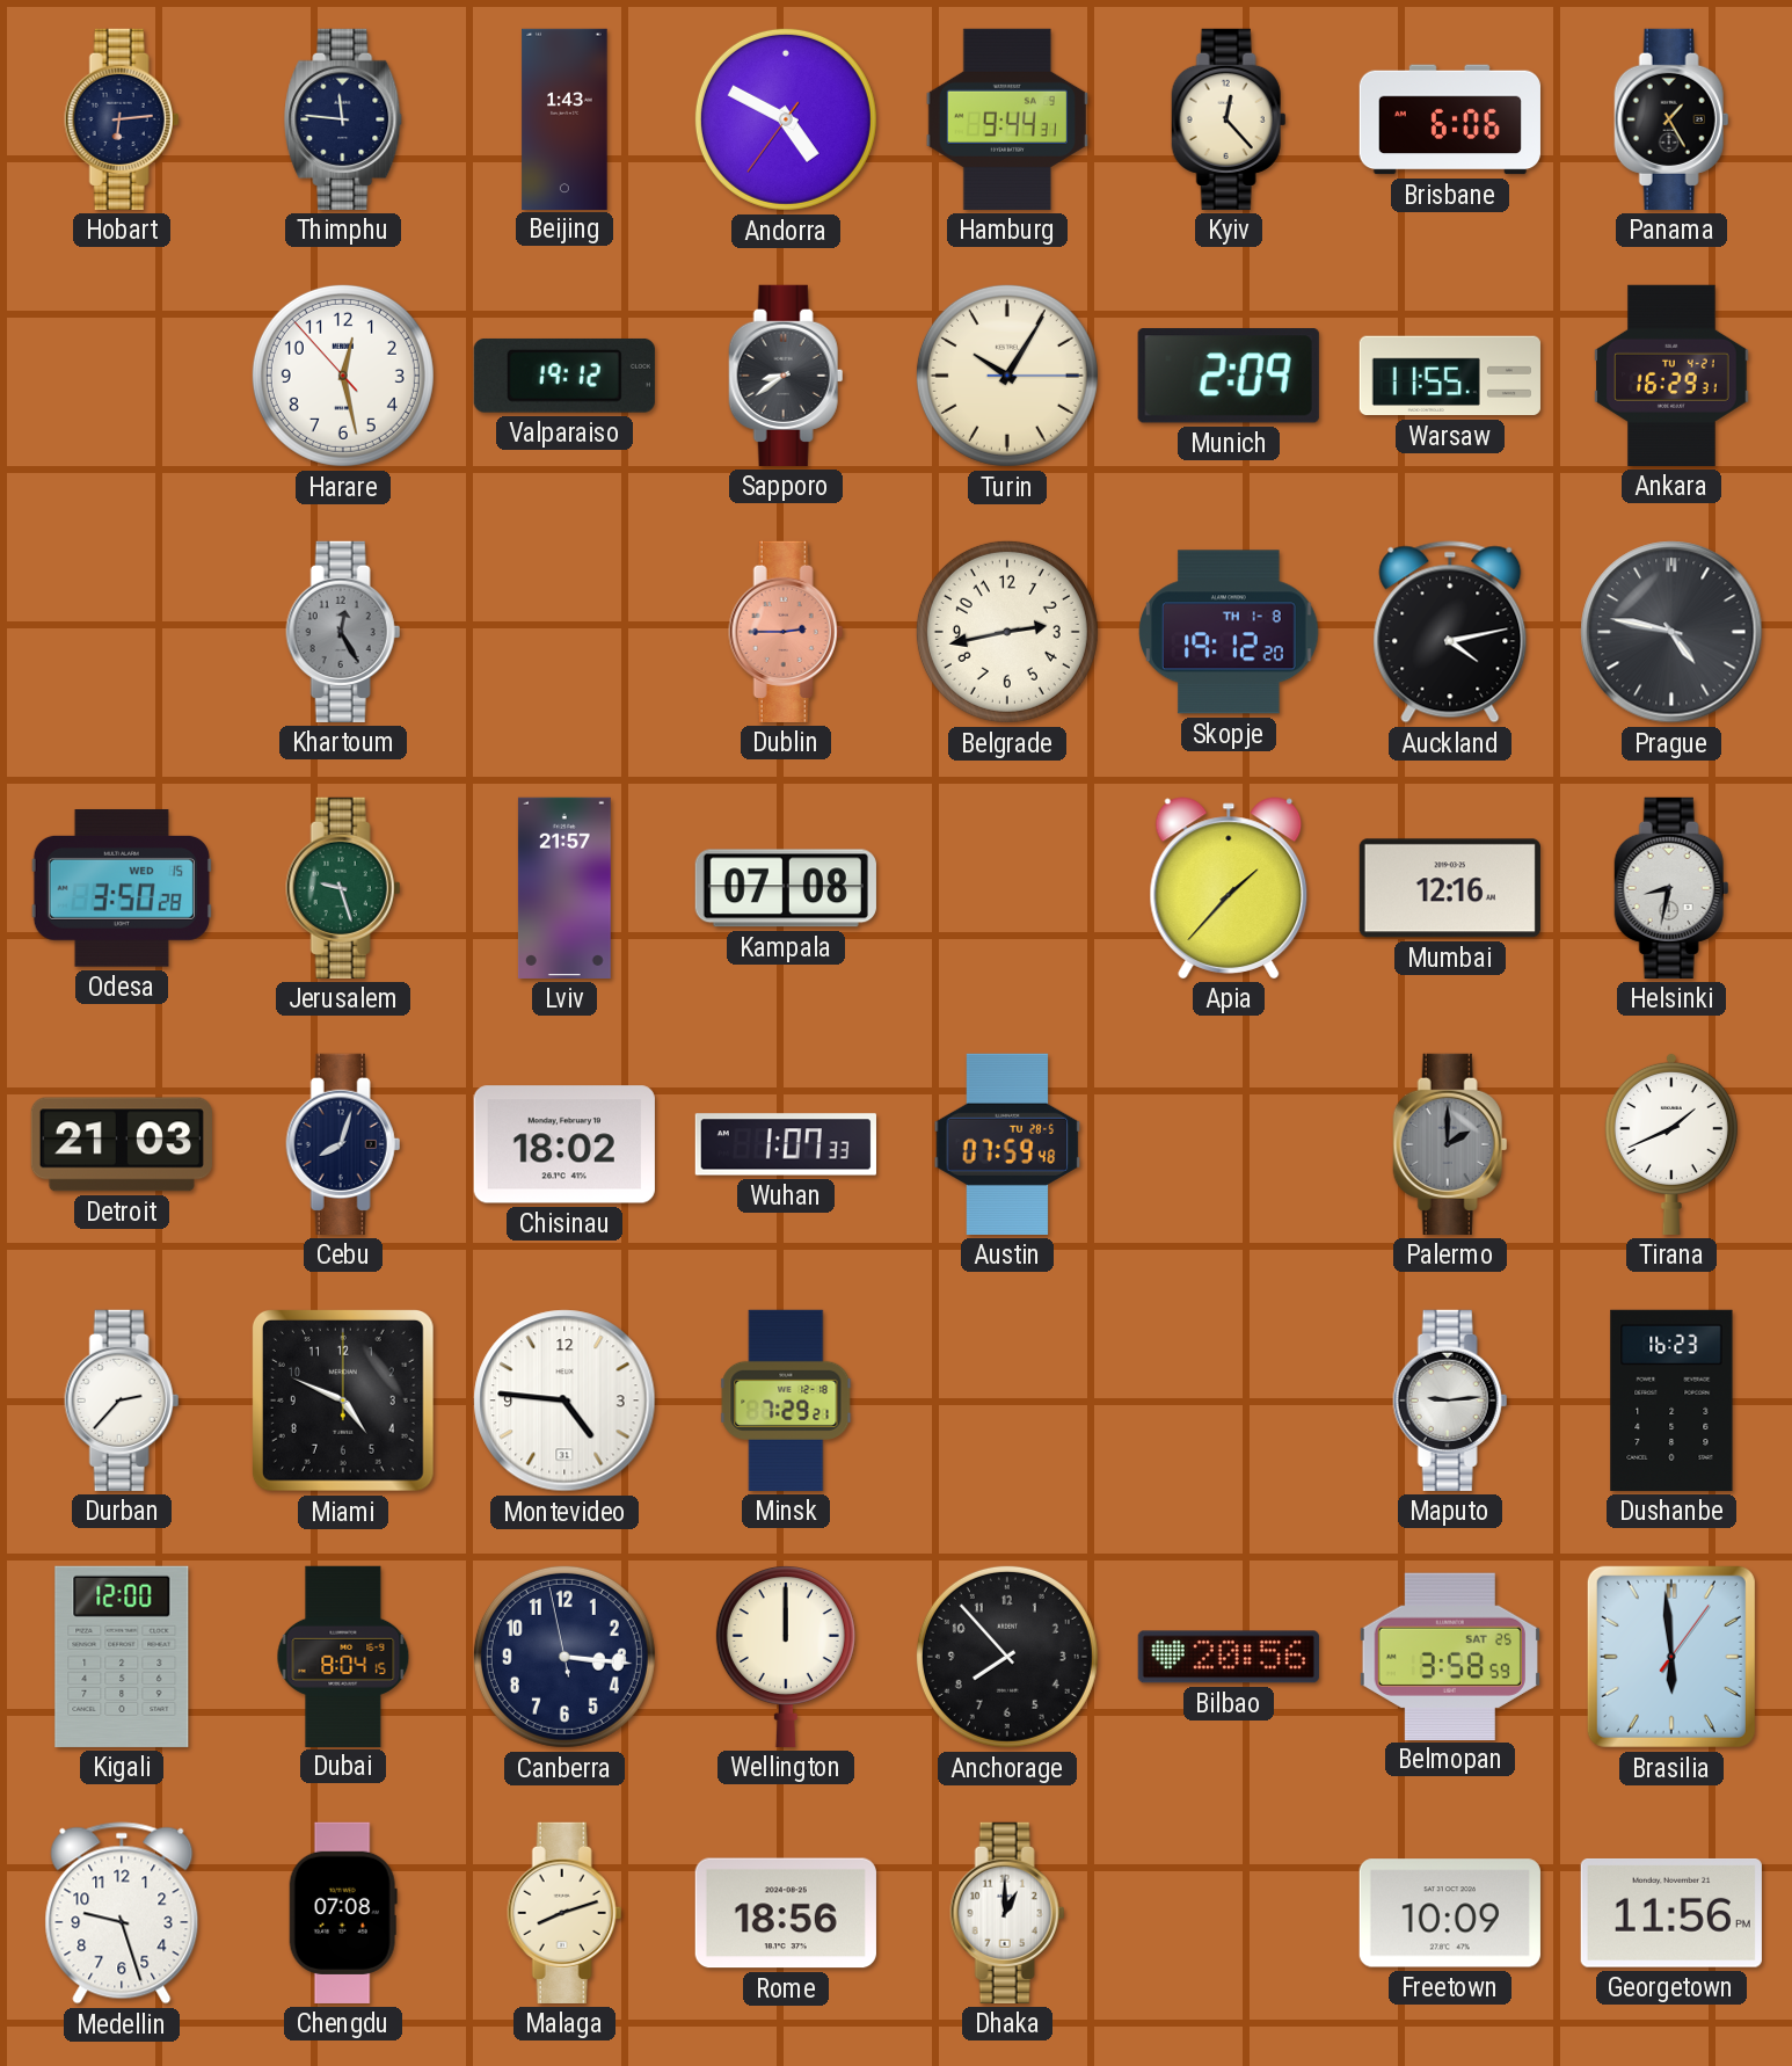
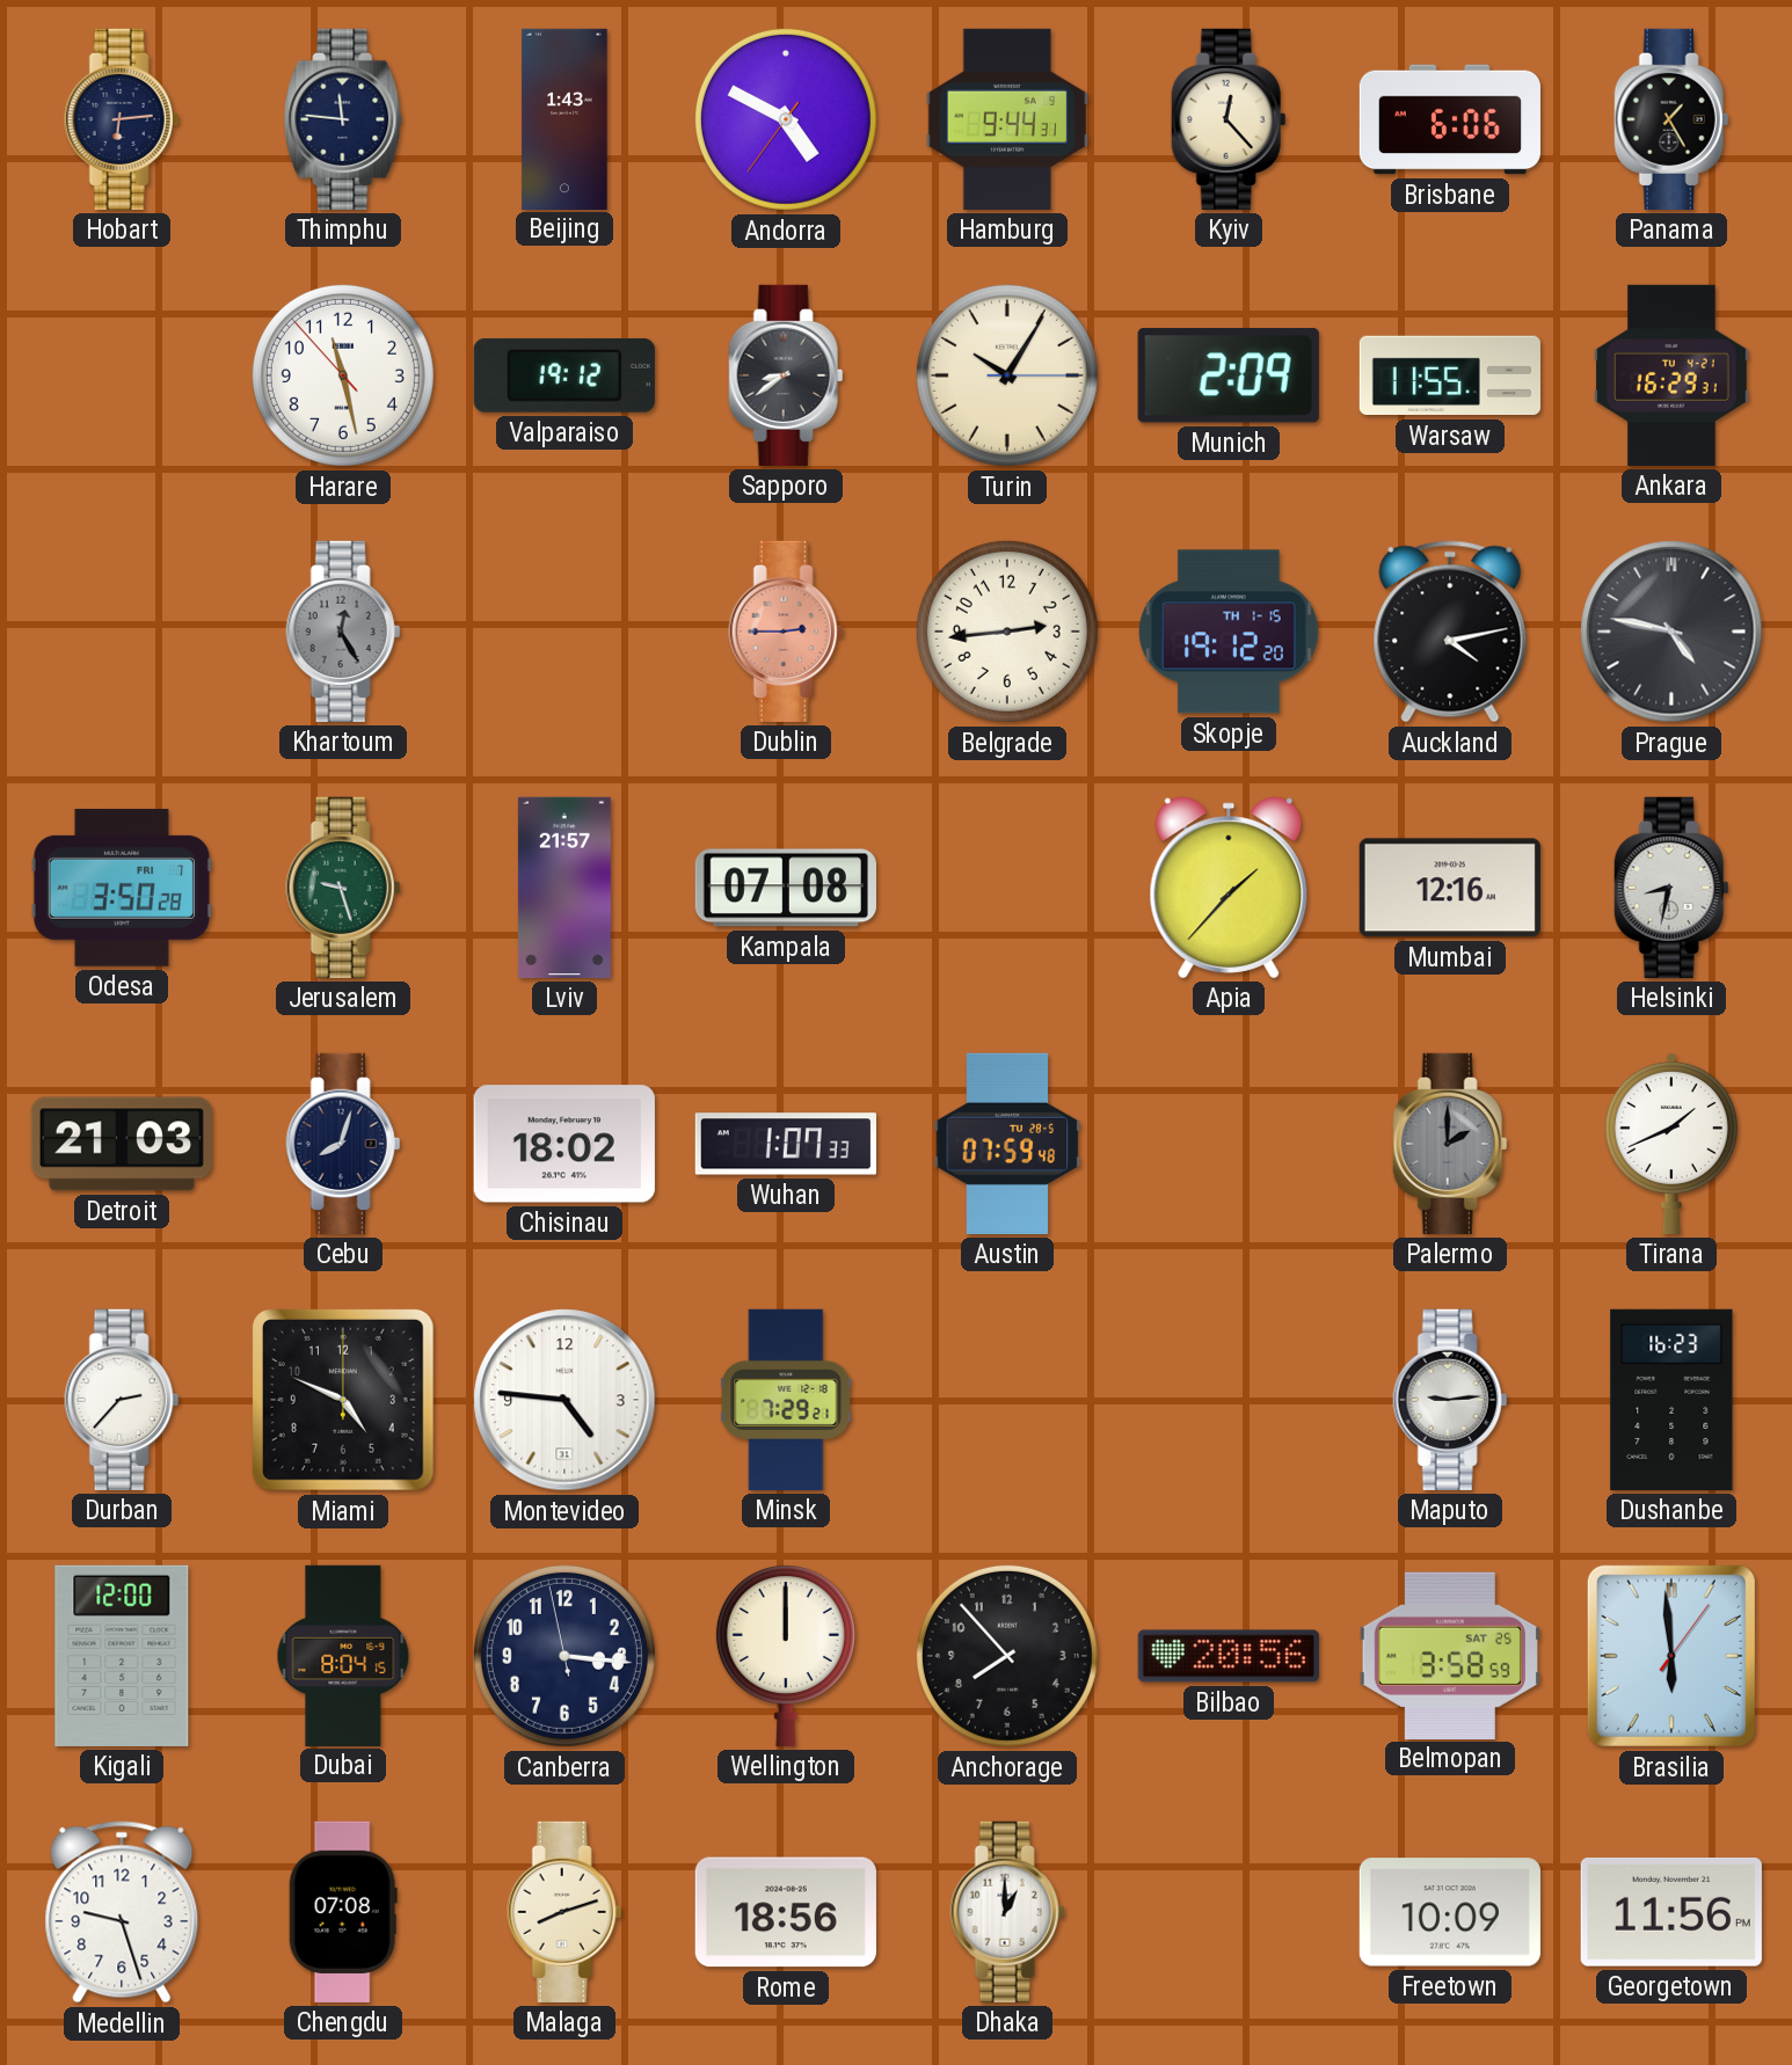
Harare: 12:27 -> 11:27
Belgrade: 2:43 -> 2:44
Skopje date: TH 1-8 -> TH 1-15
Odesa date: WED 15 -> FRI 7
